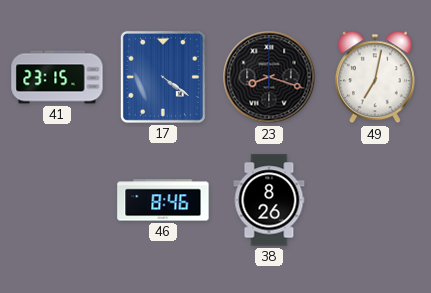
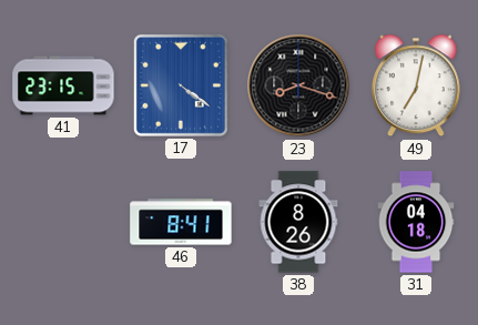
46: 8:46 -> 8:41
31: none -> 04:18
